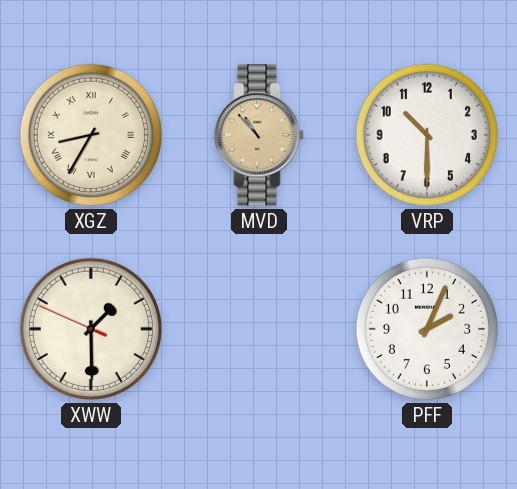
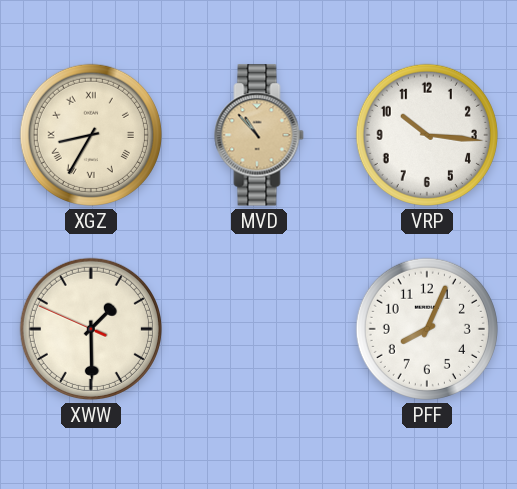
VRP: 10:30 -> 10:16
PFF: 2:04 -> 8:04
